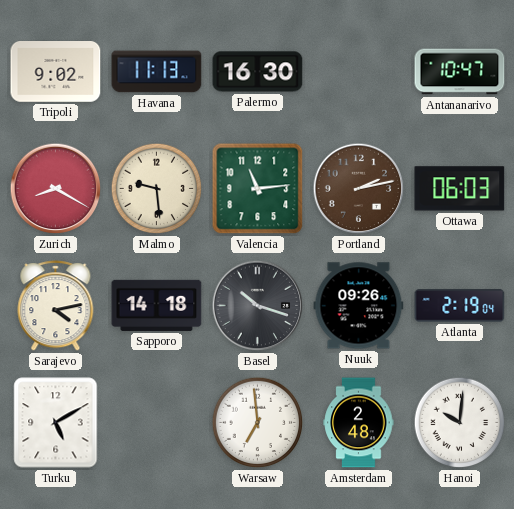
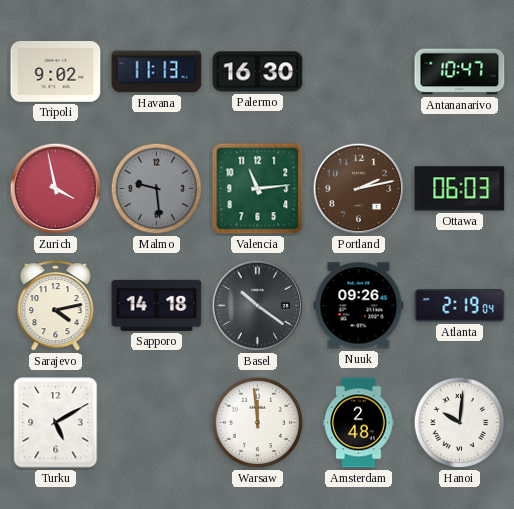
Zurich: 8:20 -> 3:58
Malmo dial: cream -> grey
Basel: 10:18 -> 10:21
Warsaw: 6:59 -> 11:59
